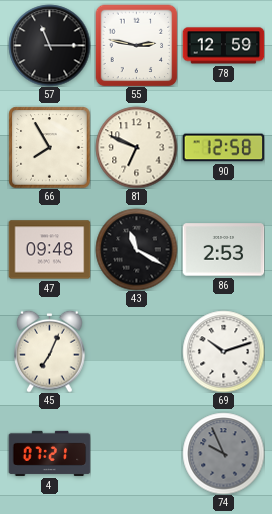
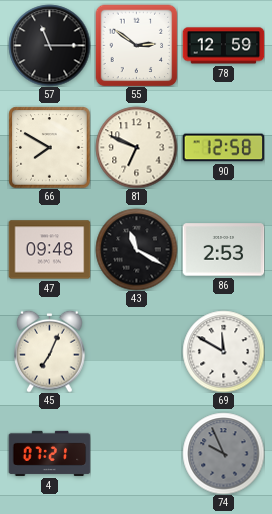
55: 2:47 -> 2:51
66: 7:55 -> 7:50
69: 10:12 -> 11:50
